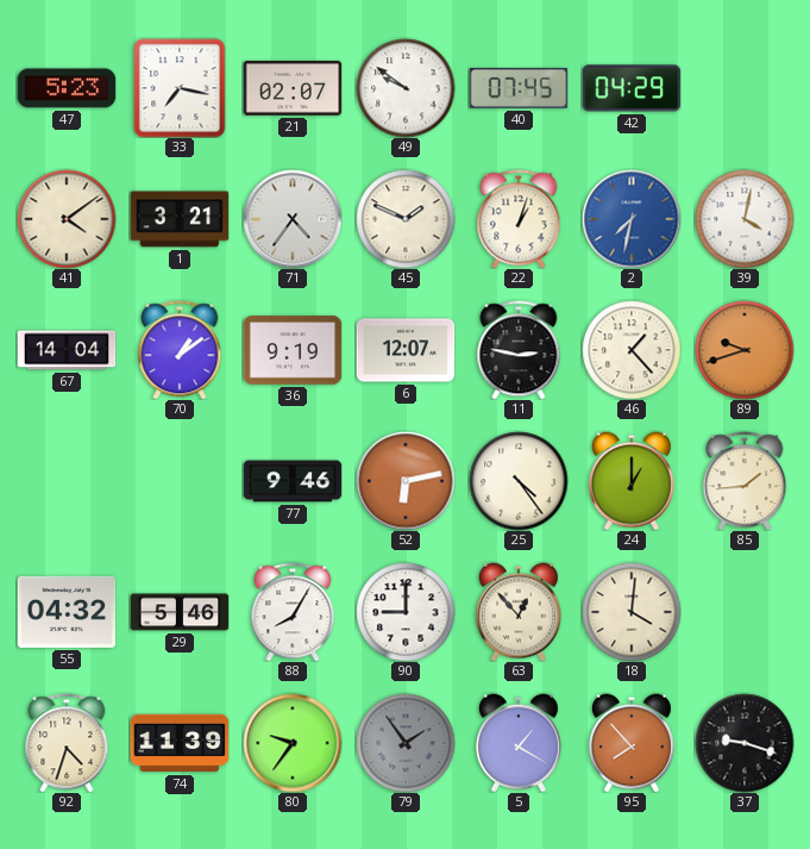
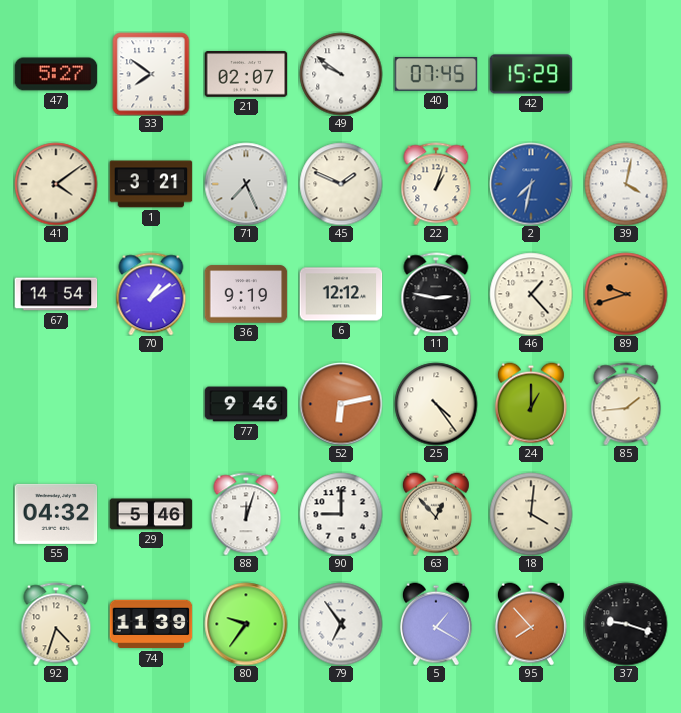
47: 5:23 -> 5:27
33: 7:17 -> 7:51
42: 04:29 -> 15:29
71: 4:36 -> 7:26
67: 14:04 -> 14:54
6: 12:07 -> 12:12
88: 8:05 -> 12:03
79: 1:54 -> 6:54
79 dial: grey -> white
